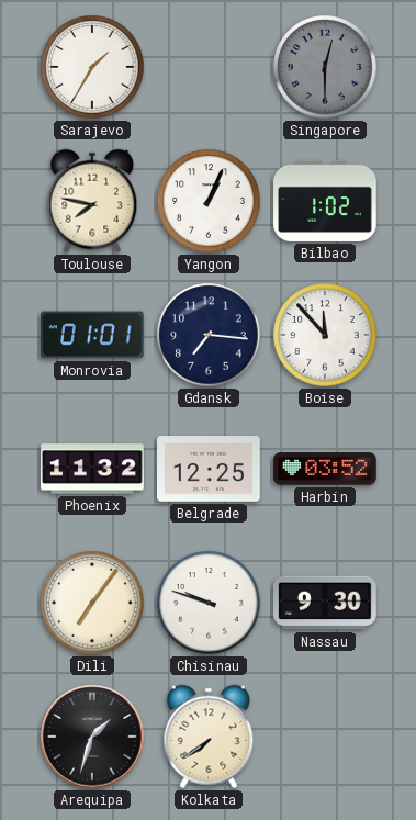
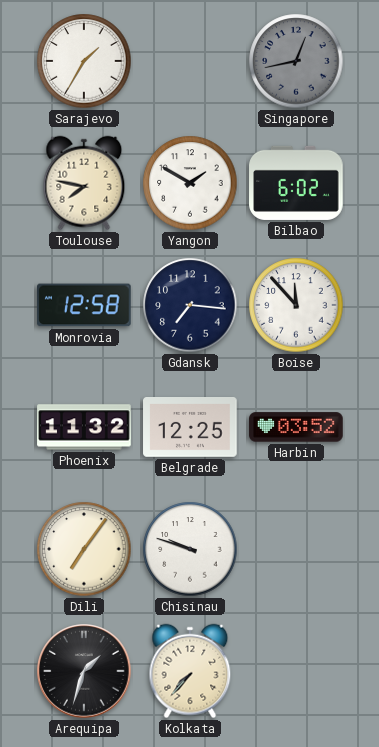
Singapore: 12:30 -> 12:43
Yangon: 1:04 -> 1:50
Bilbao: 1:02 -> 6:02
Monrovia: 01:01 -> 12:58
Nassau: 9:30 -> none
Kolkata: 7:39 -> 7:37
